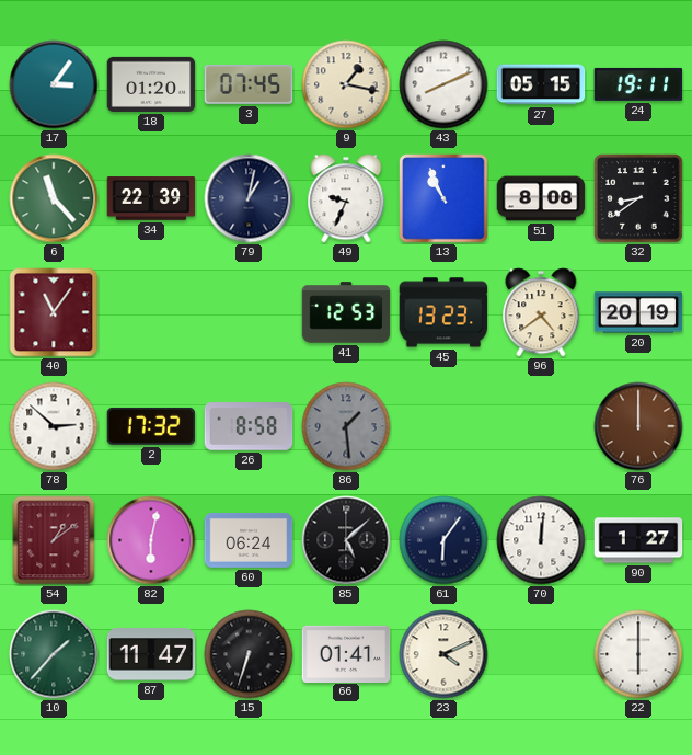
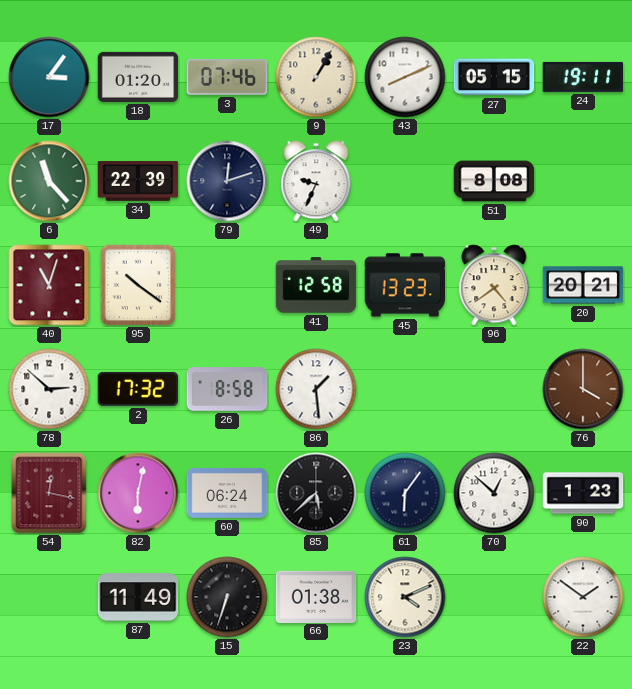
3: 07:45 -> 07:46
9: 1:17 -> 1:05
79: 1:02 -> 12:12
13: 10:56 -> none
32: 8:39 -> none
40: 11:06 -> 11:03
95: none -> 10:21
41: 12:53 -> 12:58
20: 20:19 -> 20:21
86 dial: grey -> white
76: 12:00 -> 4:00
54: 1:09 -> 12:17
85: 5:08 -> 5:38
70: 12:01 -> 12:52
90: 1:27 -> 1:23
10: 1:37 -> none
87: 11:47 -> 11:49
66: 01:41 -> 01:38
22: 6:00 -> 1:51
